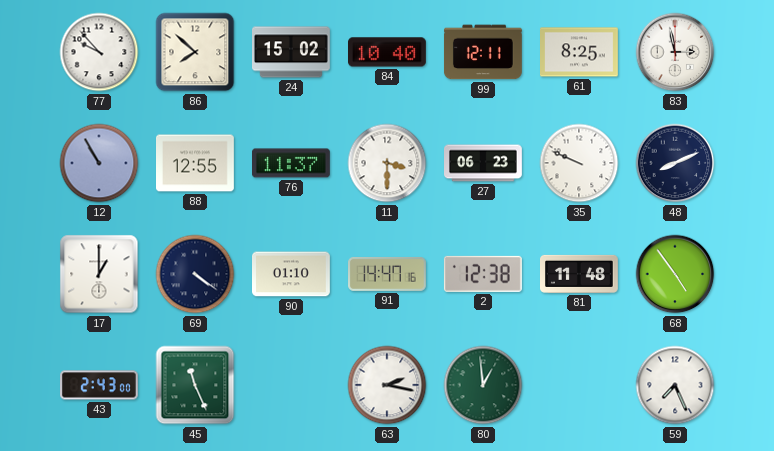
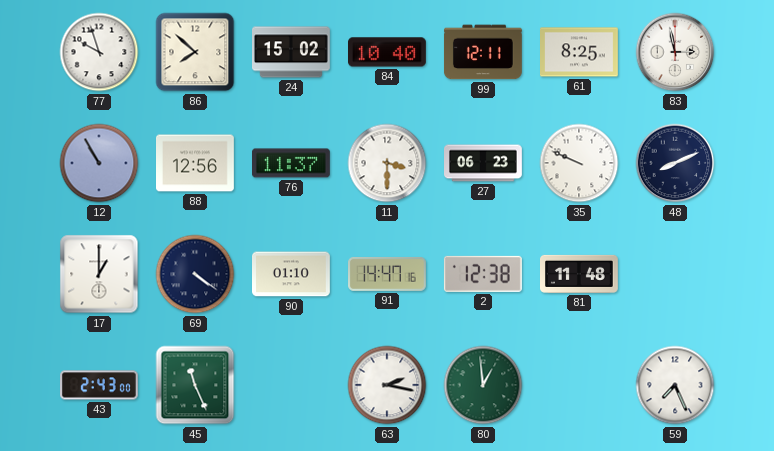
77: 9:53 -> 9:57
88: 12:55 -> 12:56
68: 4:54 -> none
